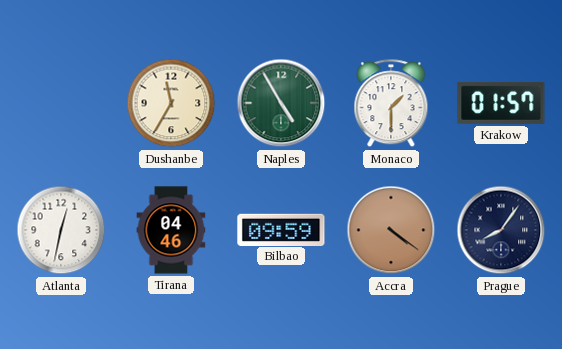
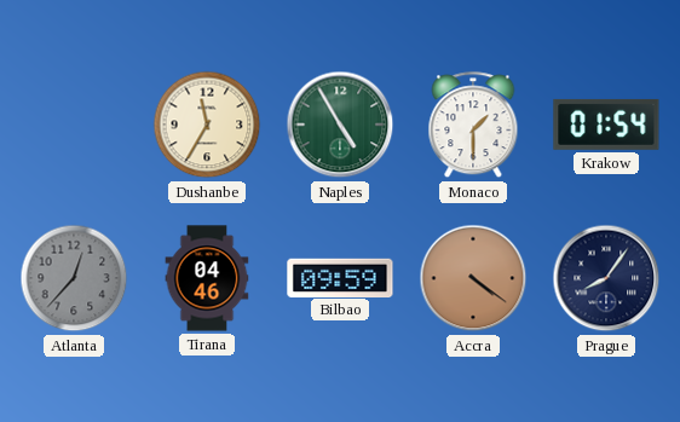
Krakow: 01:57 -> 01:54
Atlanta: 12:32 -> 12:37
Atlanta dial: white -> grey
